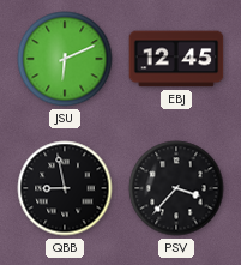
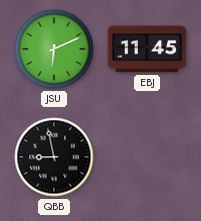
EBJ: 12:45 -> 11:45
PSV: 3:37 -> none
